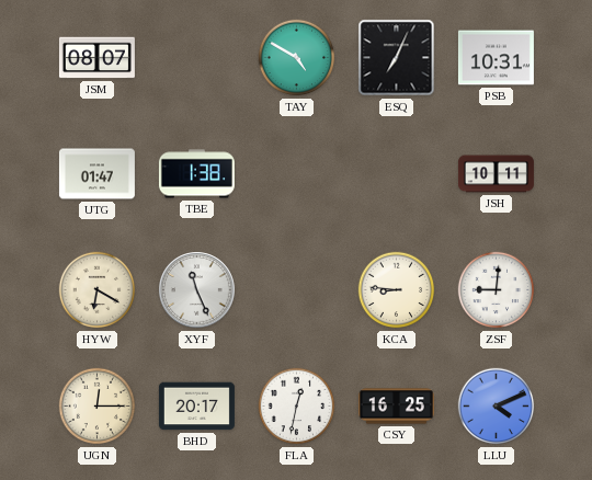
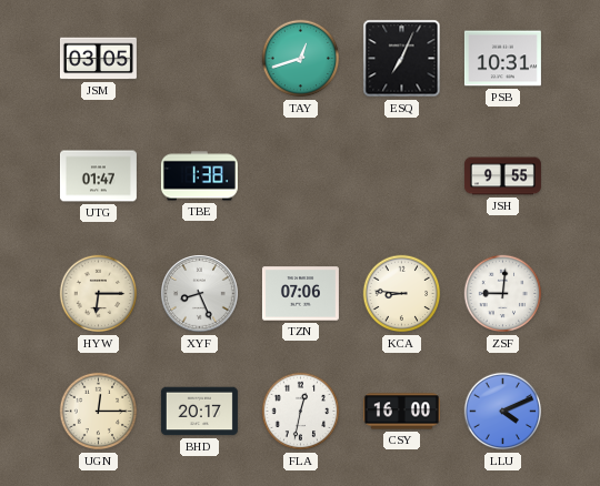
JSM: 08:07 -> 03:05
TAY: 4:50 -> 12:42
JSH: 10:11 -> 9:55
HYW: 6:20 -> 6:15
XYF: 11:26 -> 8:26
TZN: none -> 07:06
CSY: 16:25 -> 16:00
